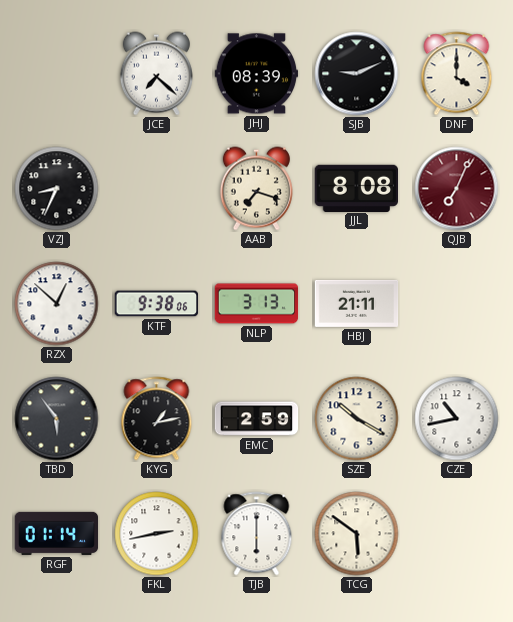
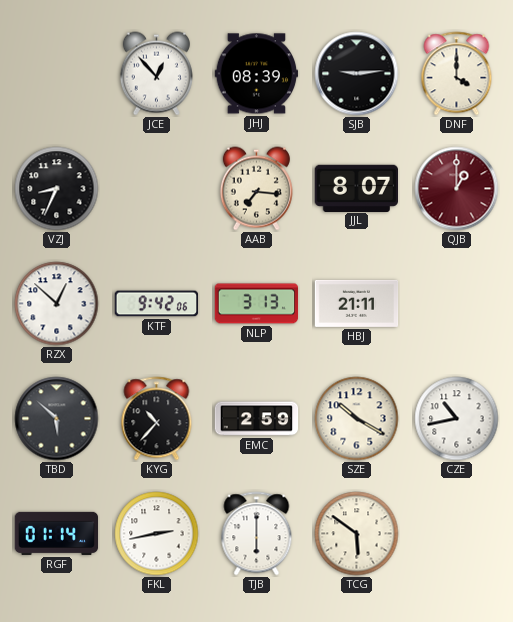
JCE: 7:22 -> 12:53
SJB: 9:11 -> 9:14
AAB: 7:18 -> 7:16
JJL: 8:08 -> 8:07
QJB: 7:04 -> 1:00
KTF: 9:38 -> 9:42
TBD: 5:54 -> 5:52
KYG: 1:13 -> 10:37
